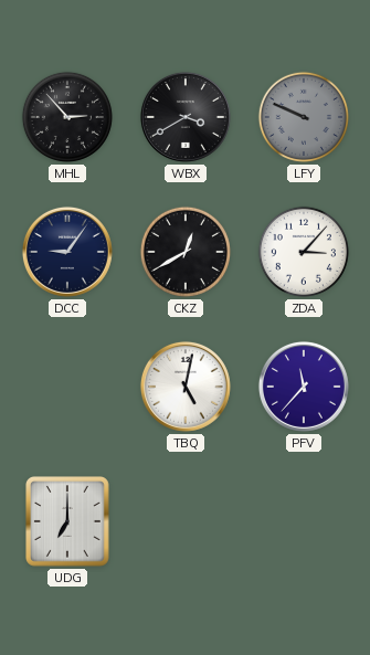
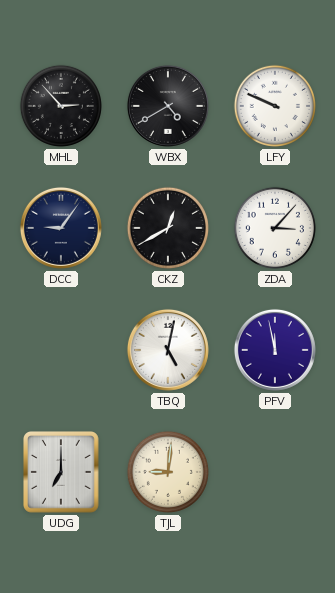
WBX: 3:40 -> 4:40
LFY dial: grey -> white
PFV: 11:37 -> 11:58
TJL: none -> 9:01
